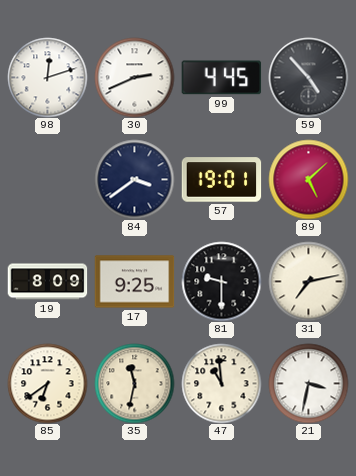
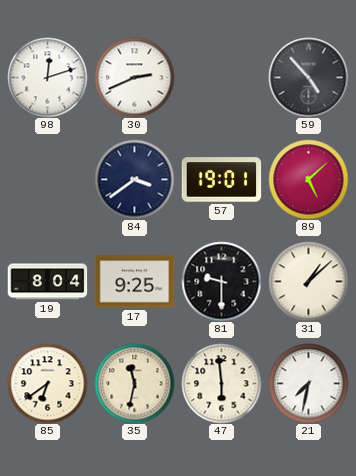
99: 4:45 -> none
19: 8:09 -> 8:04
31: 7:13 -> 1:08
47: 10:59 -> 5:59
21: 3:32 -> 7:32
